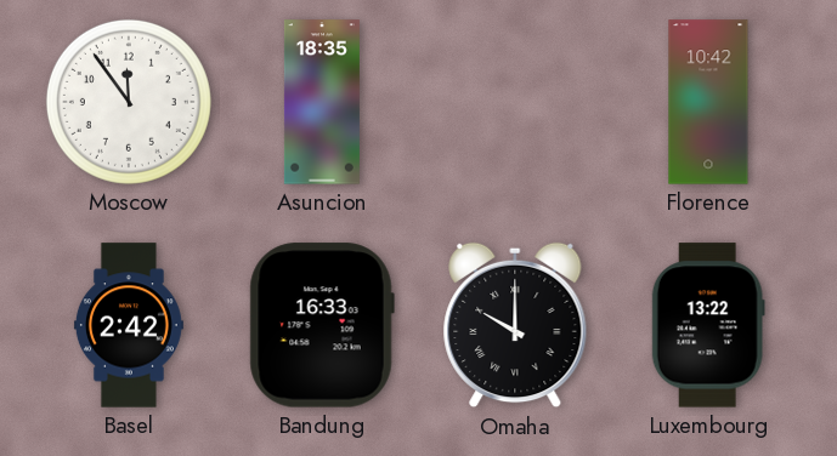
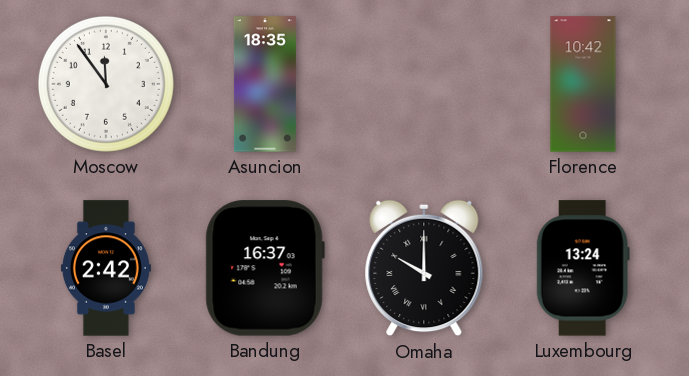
Bandung: 16:33 -> 16:37
Luxembourg: 13:22 -> 13:24
